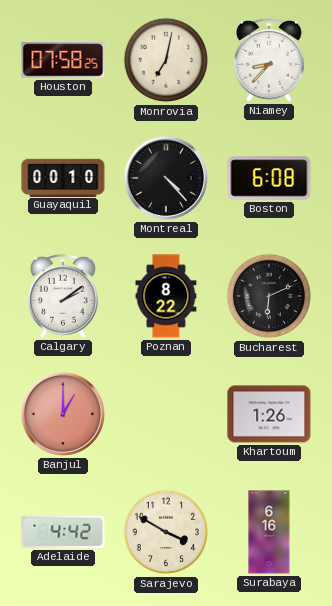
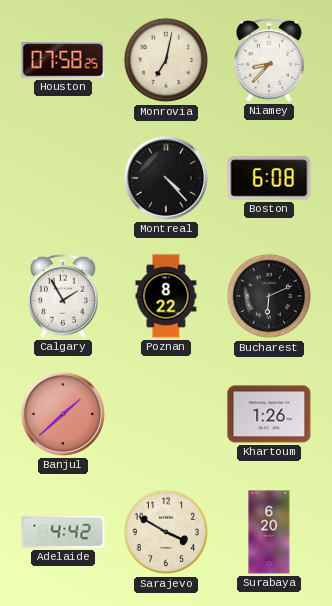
Guayaquil: 00:10 -> none
Calgary: 2:09 -> 1:55
Banjul: 1:00 -> 1:38
Surabaya: 6:16 -> 6:20
